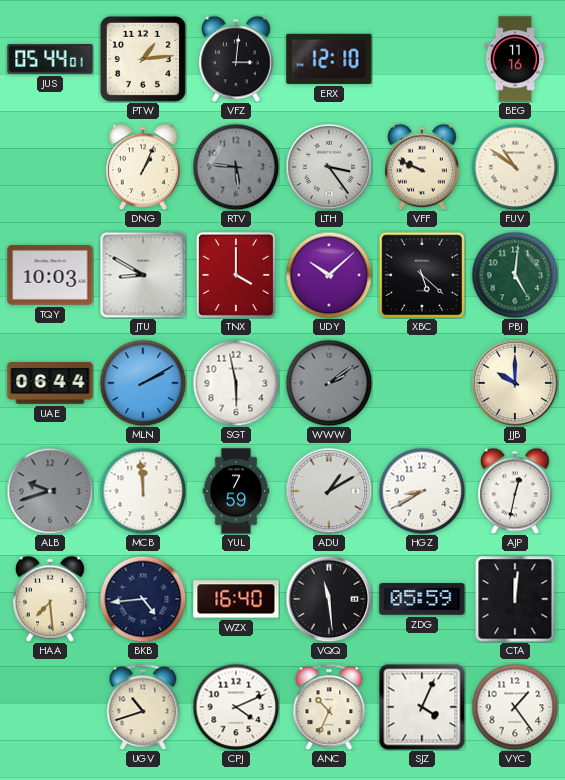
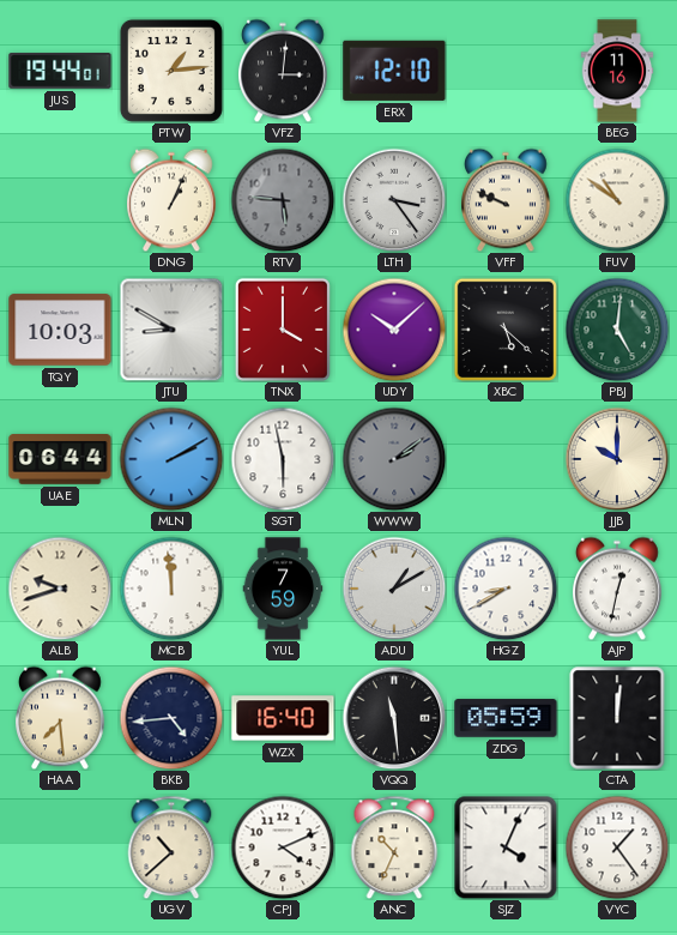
JUS: 05:44 -> 19:44
ALB dial: grey -> cream
UGV: 10:42 -> 10:38
